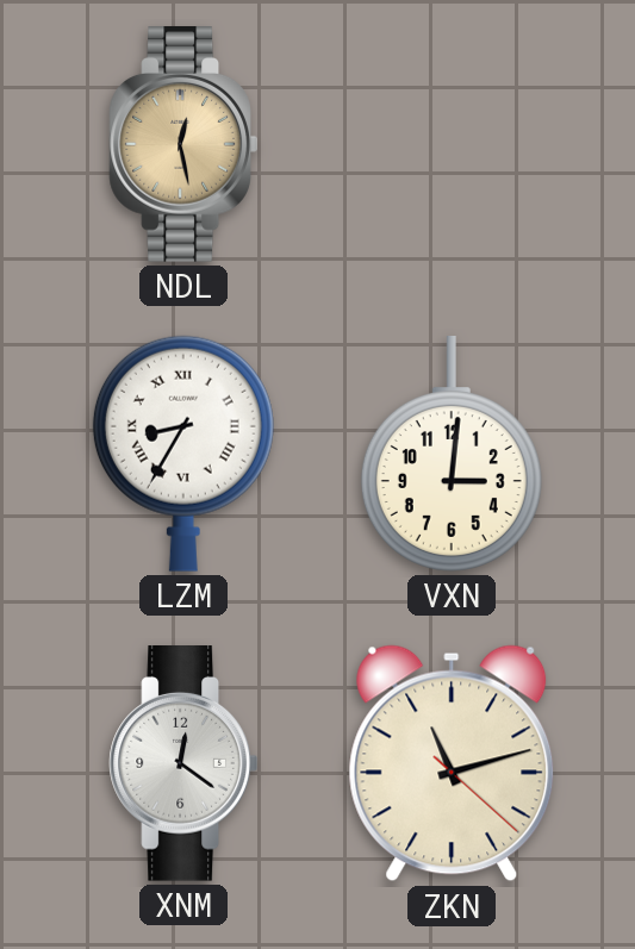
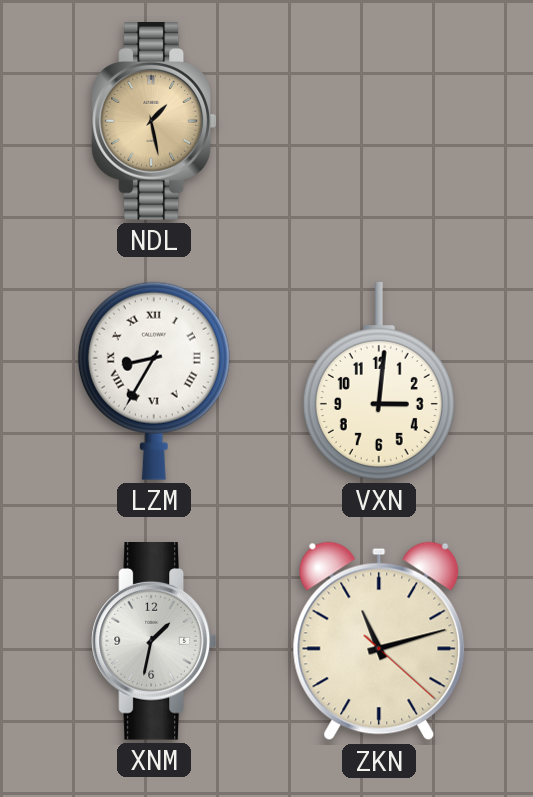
NDL: 12:28 -> 1:28
XNM: 12:21 -> 1:32
